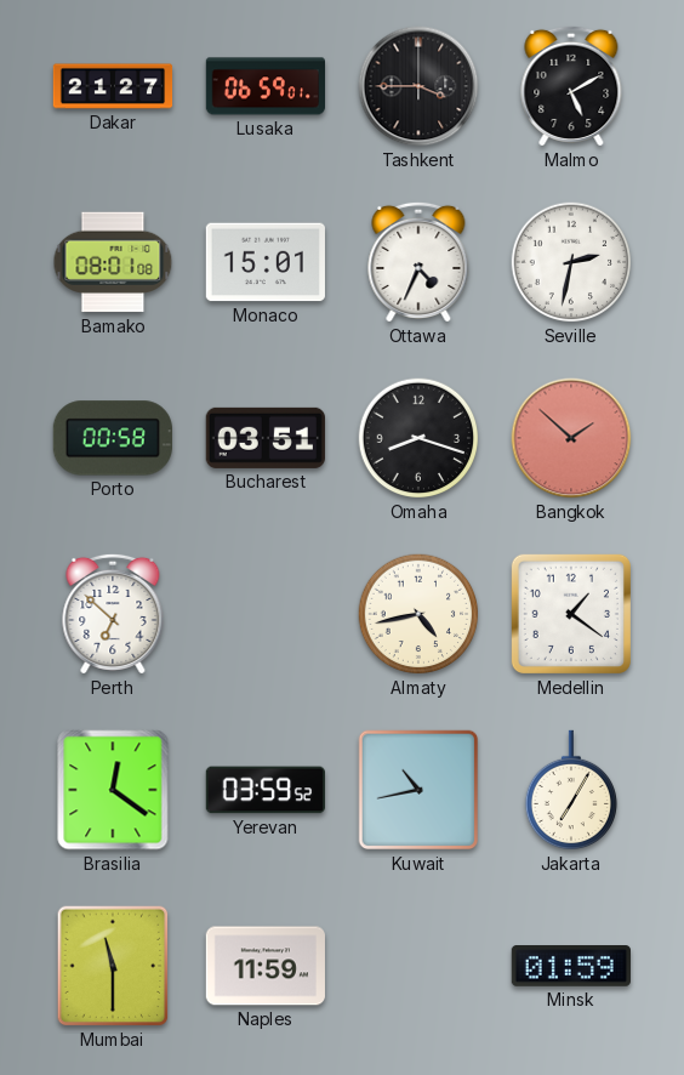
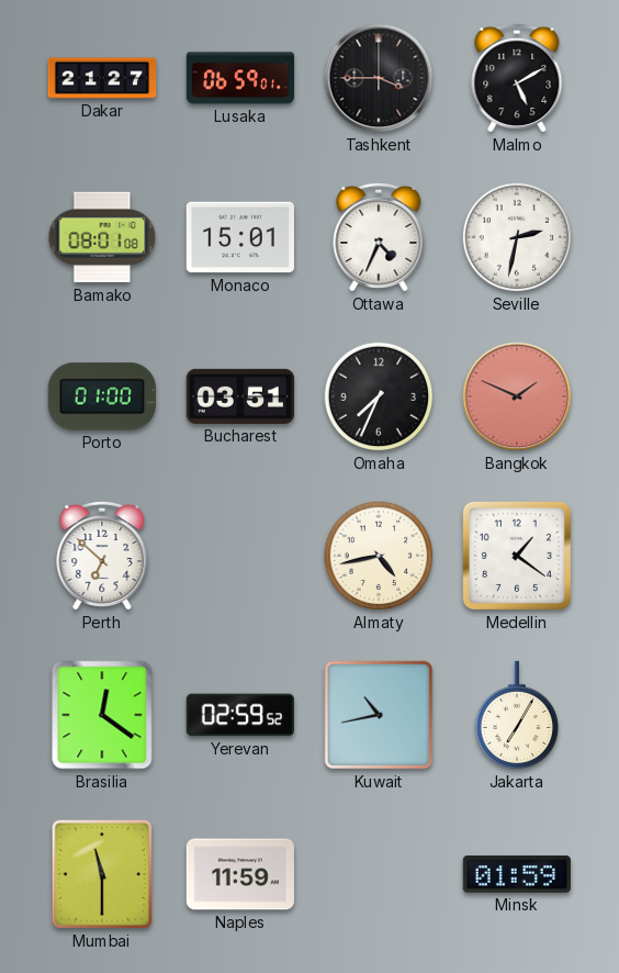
Porto: 00:58 -> 01:00
Omaha: 8:18 -> 7:34
Bangkok: 1:52 -> 1:49
Yerevan: 03:59 -> 02:59
